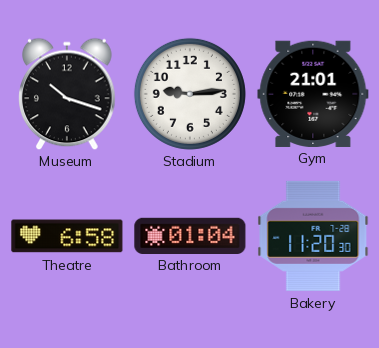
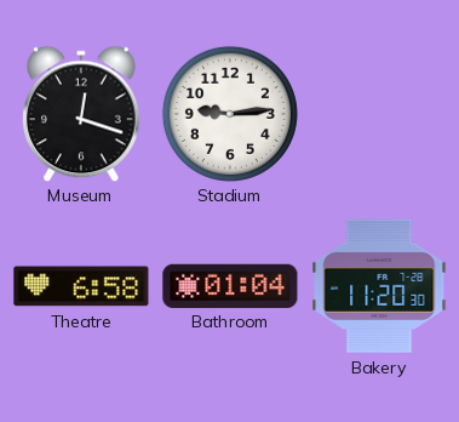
Museum: 10:18 -> 12:18
Gym: 21:01 -> none
